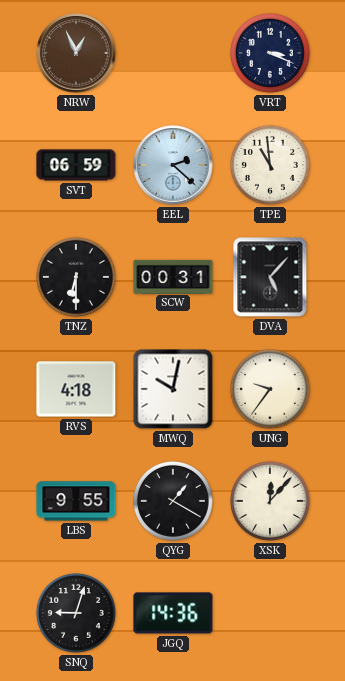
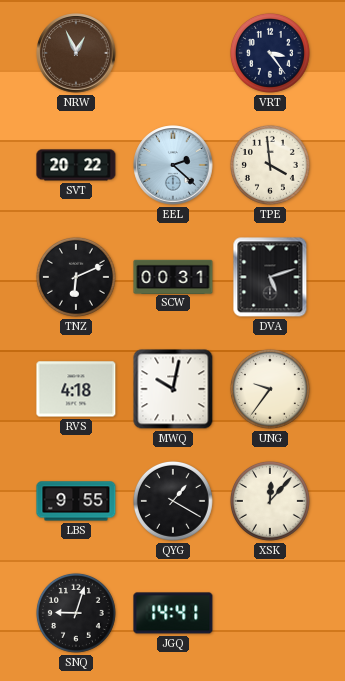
VRT: 3:19 -> 3:24
SVT: 06:59 -> 20:22
TPE: 10:59 -> 3:59
TNZ: 6:30 -> 6:11
DVA: 5:07 -> 5:12
JGQ: 14:36 -> 14:41
